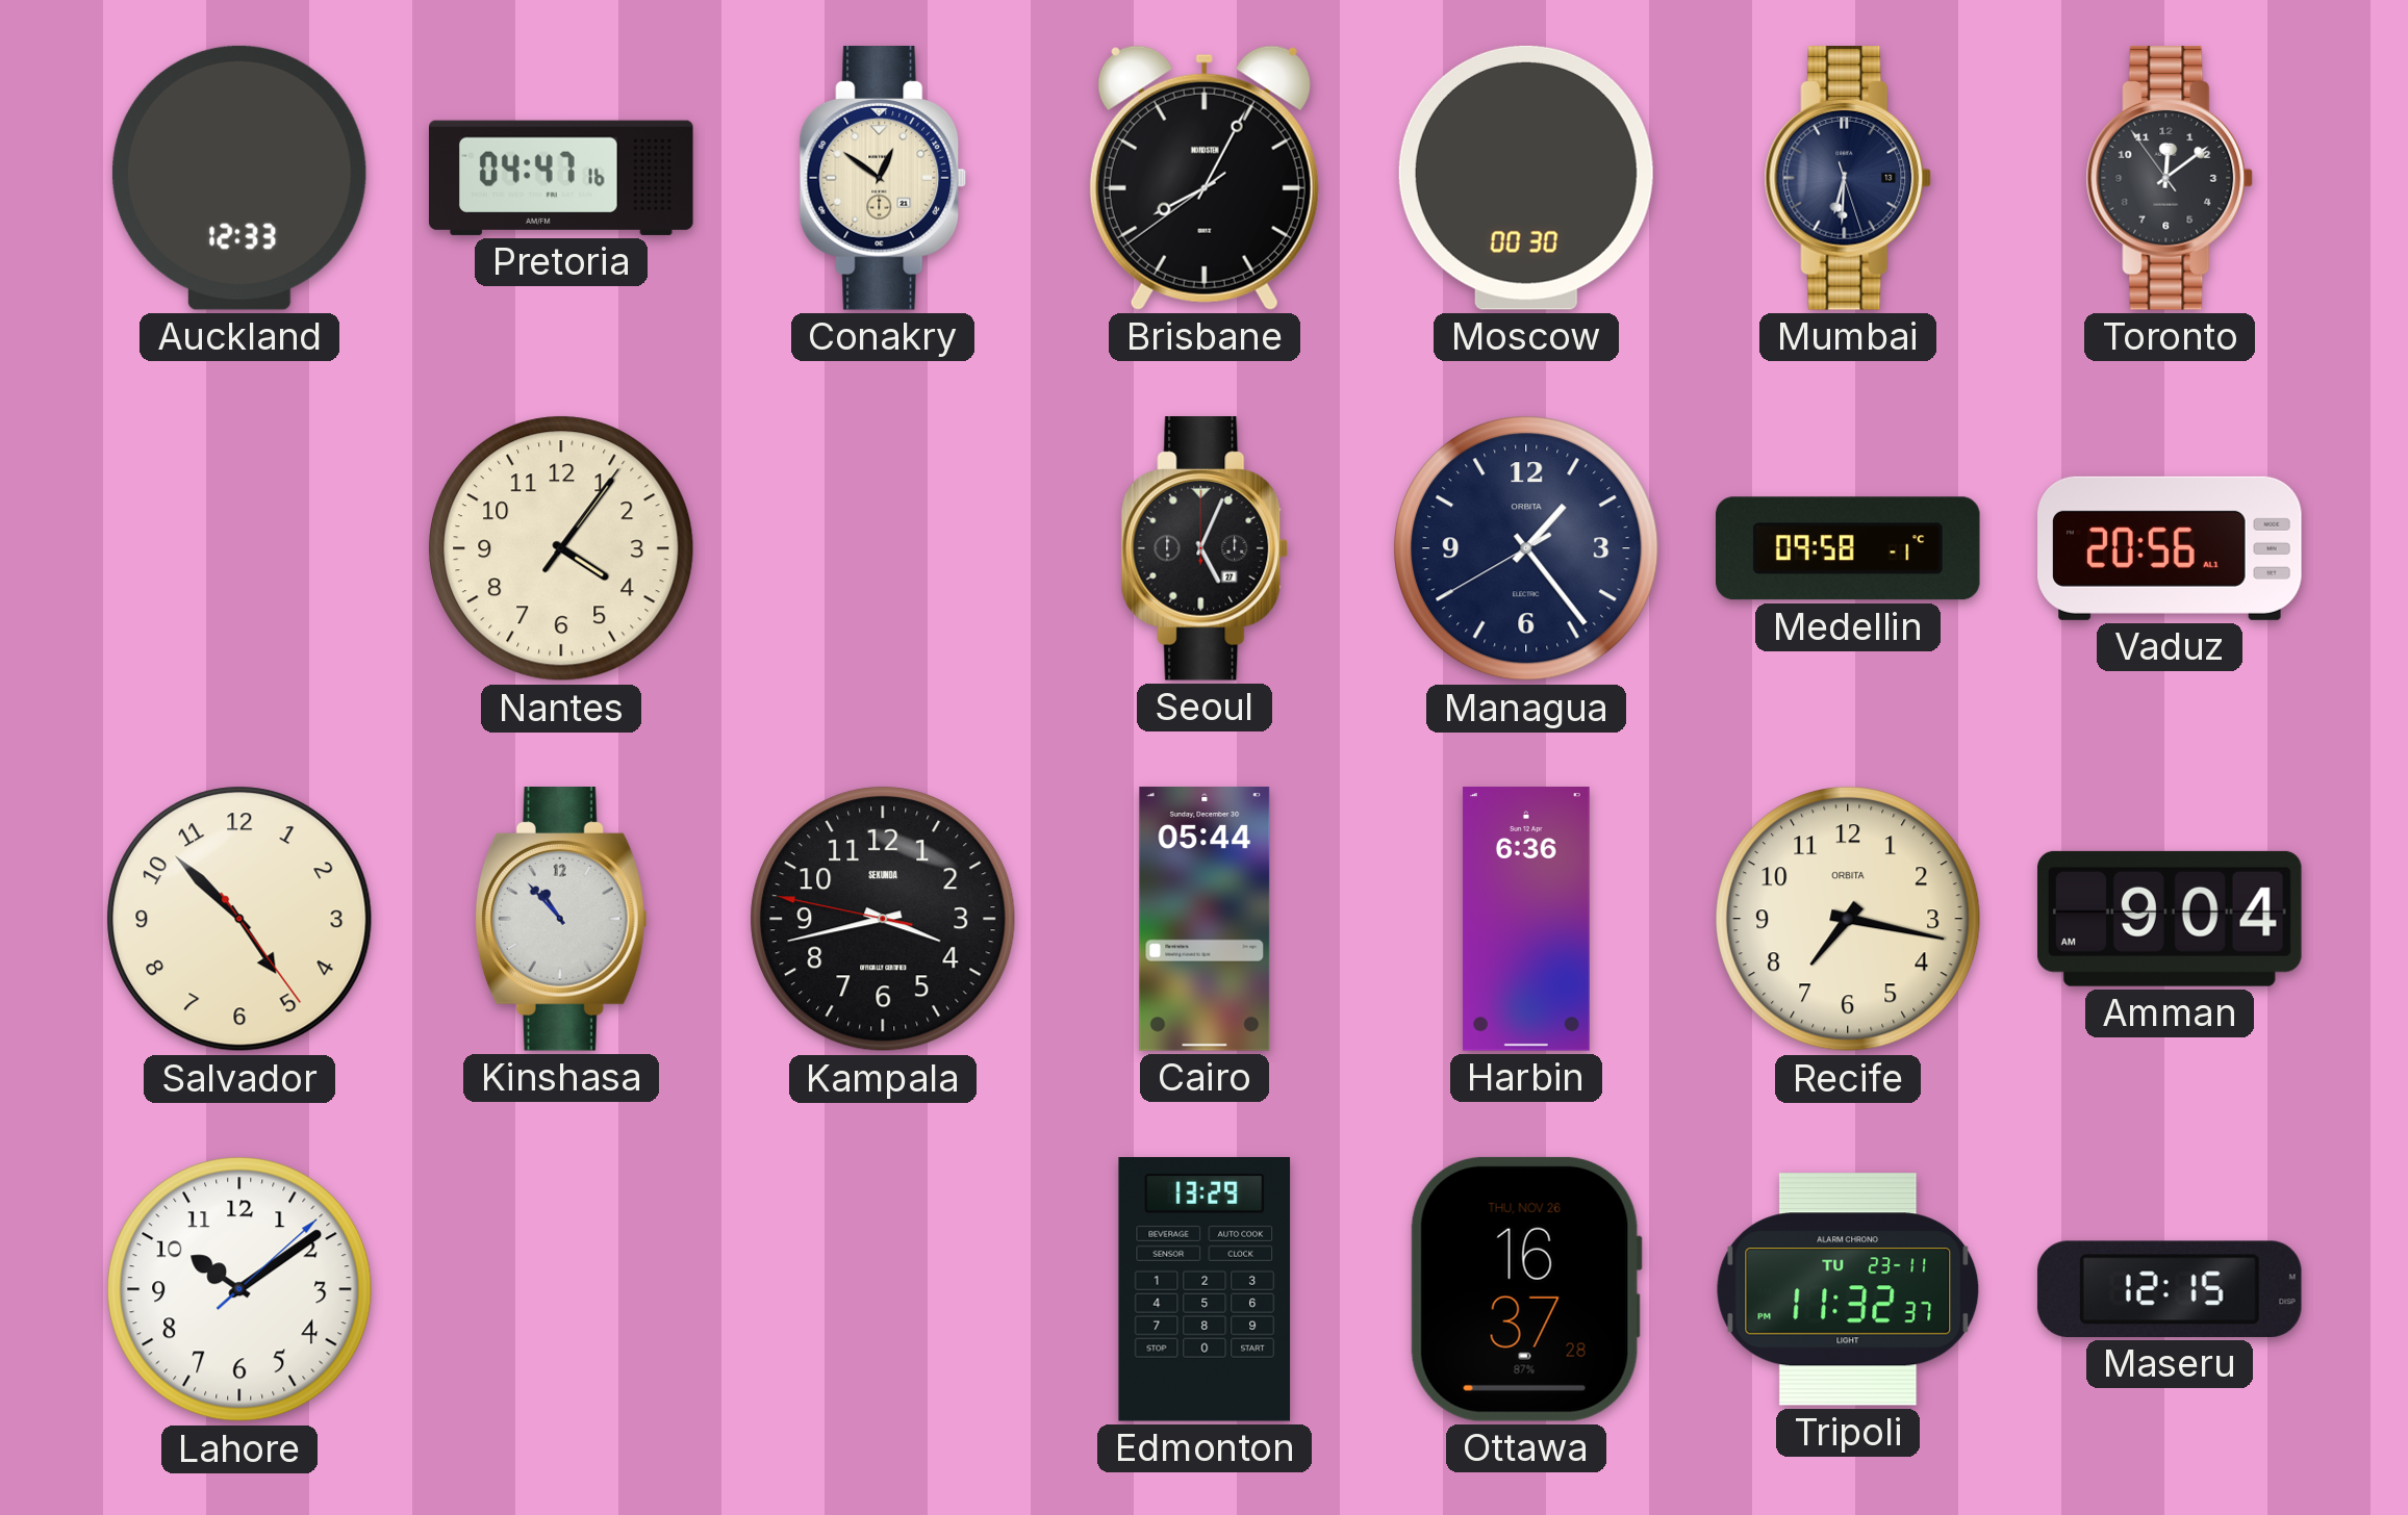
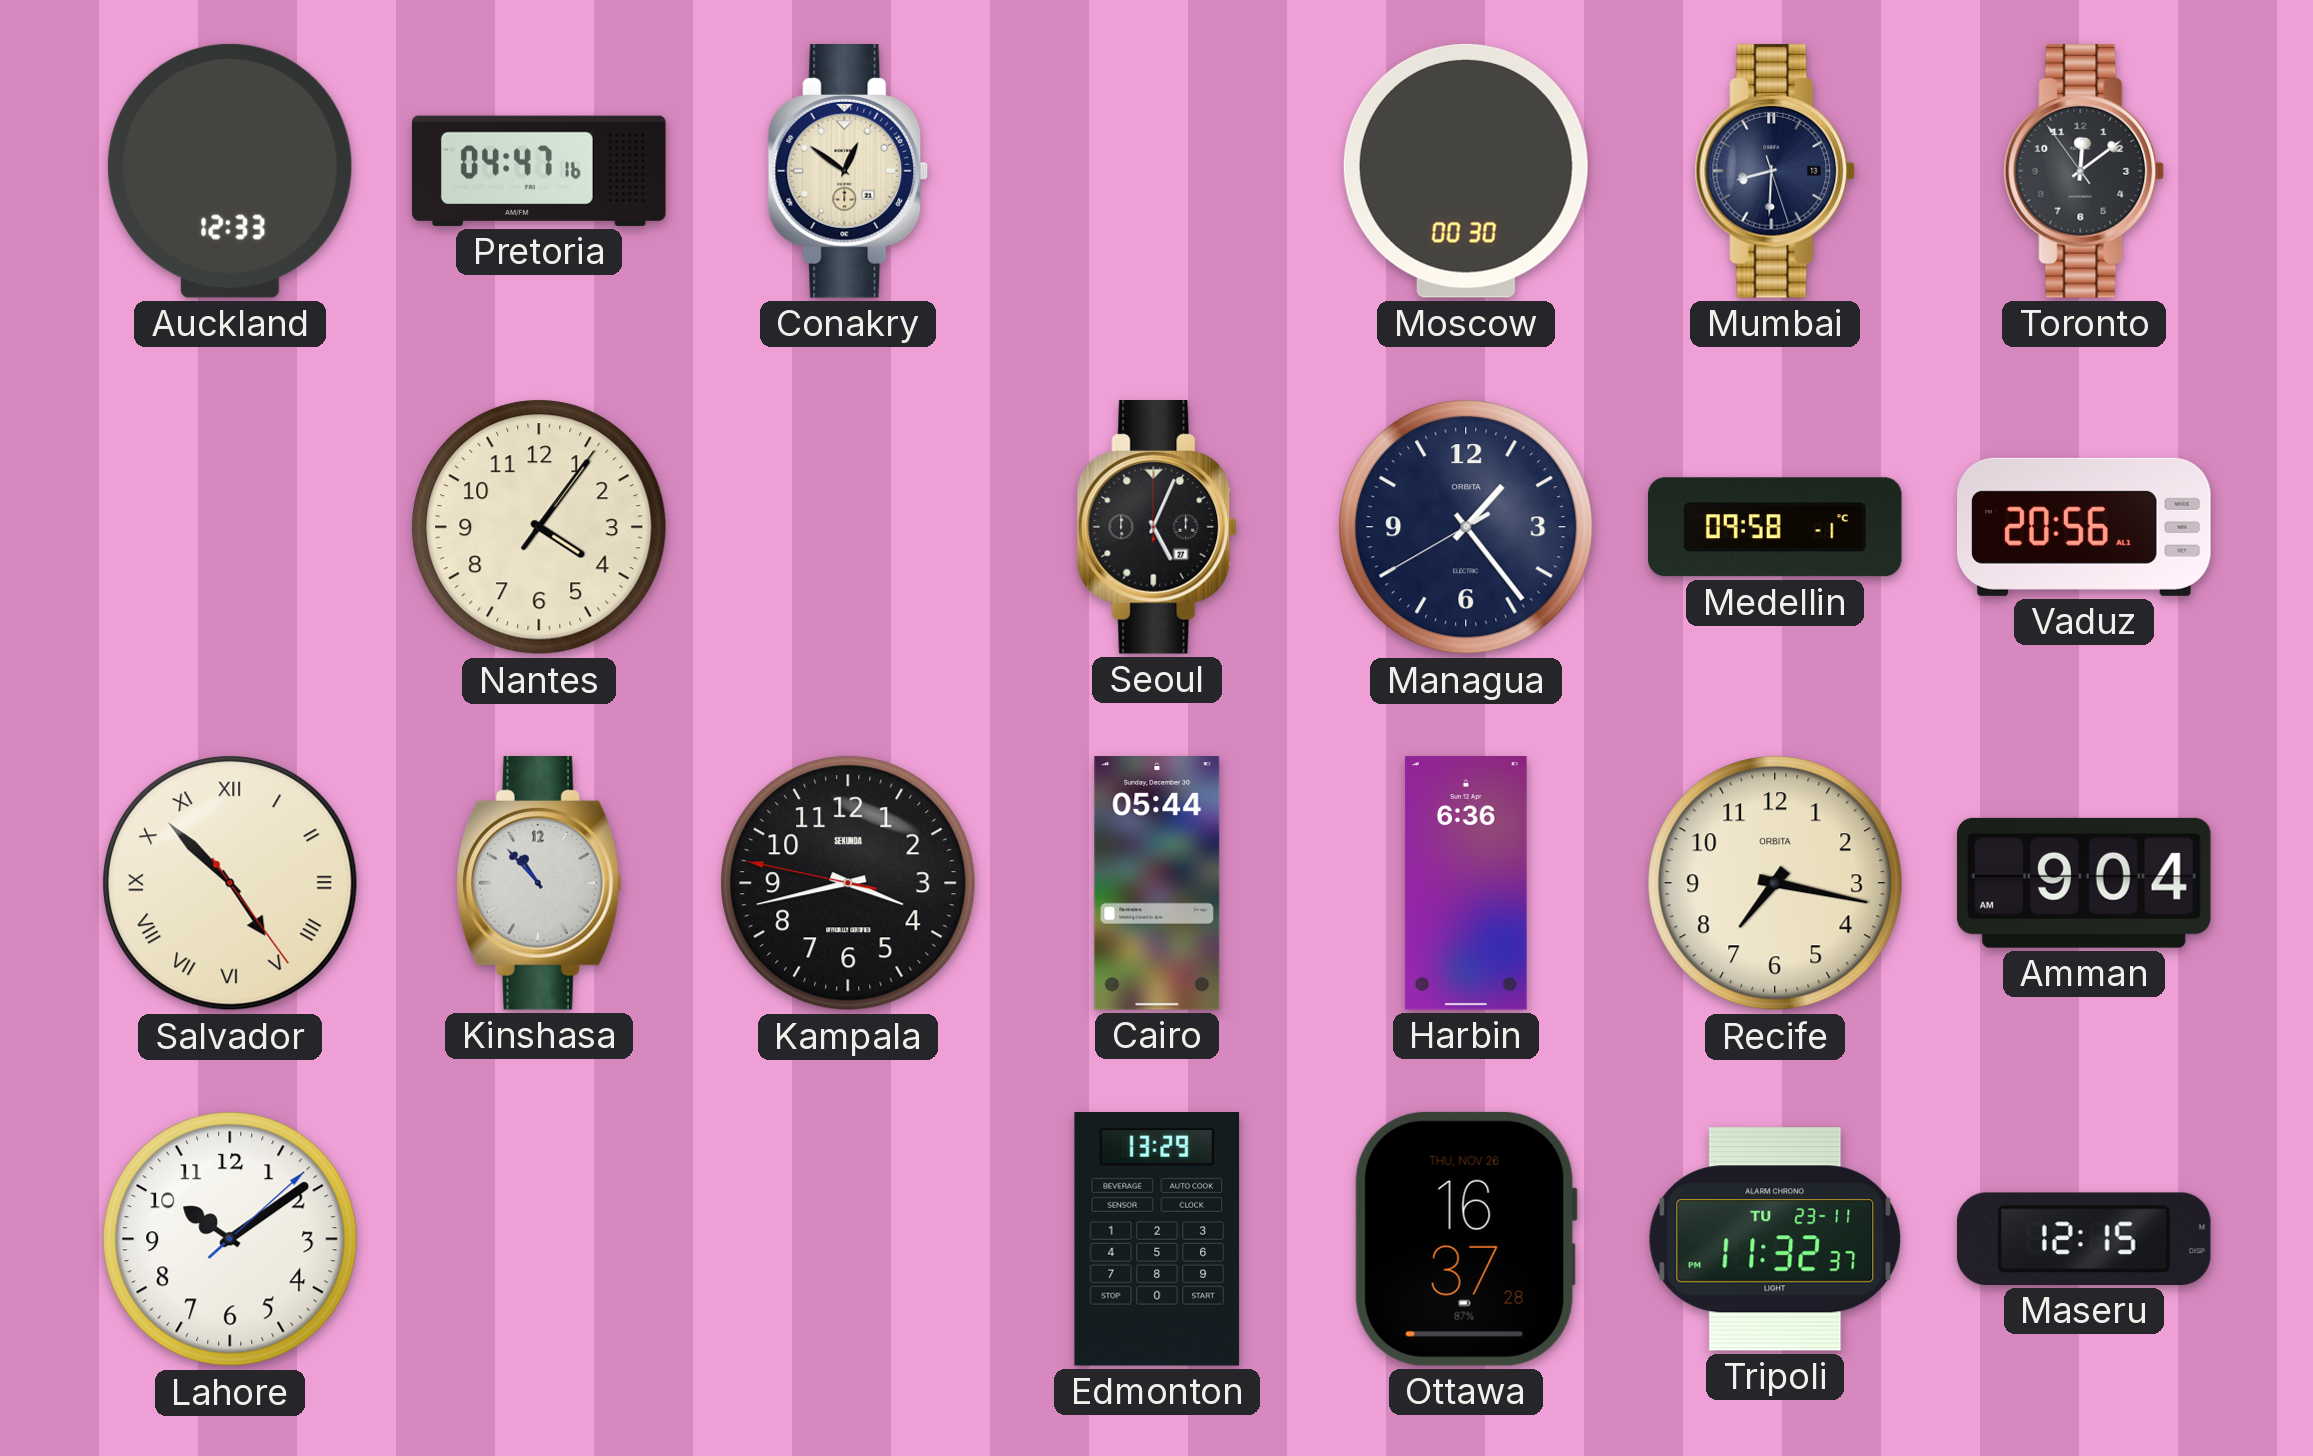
Brisbane: 8:04 -> none
Mumbai: 6:30 -> 8:30
Salvador numerals: Arabic -> Roman
